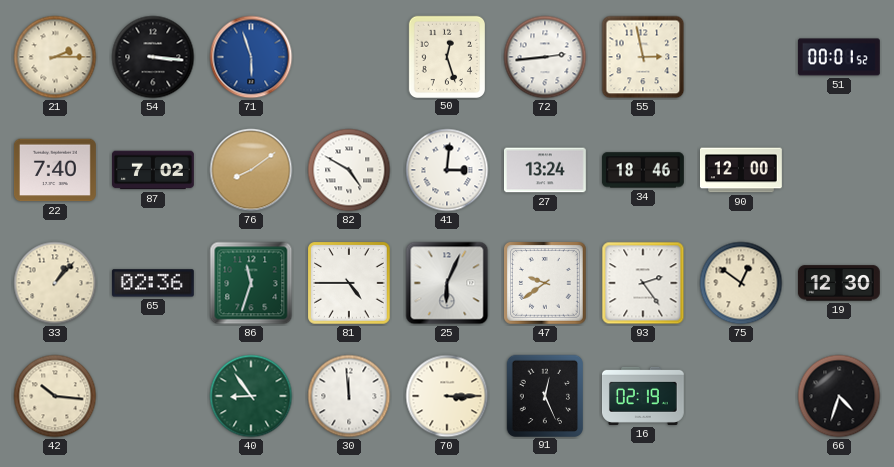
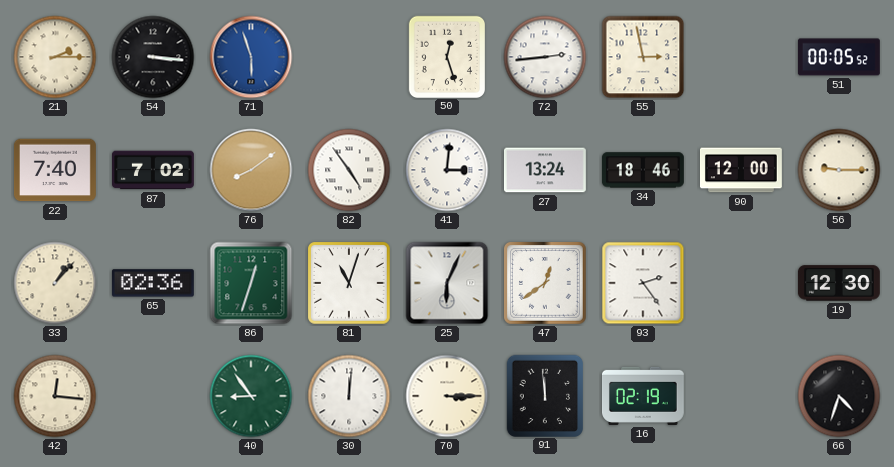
51: 00:01 -> 00:05
82: 4:50 -> 4:54
56: none -> 9:15
86: 11:33 -> 12:33
81: 4:45 -> 11:03
47: 9:39 -> 12:39
75: 12:51 -> none
42: 10:16 -> 12:16
30: 11:59 -> 12:01
91: 12:26 -> 11:59
